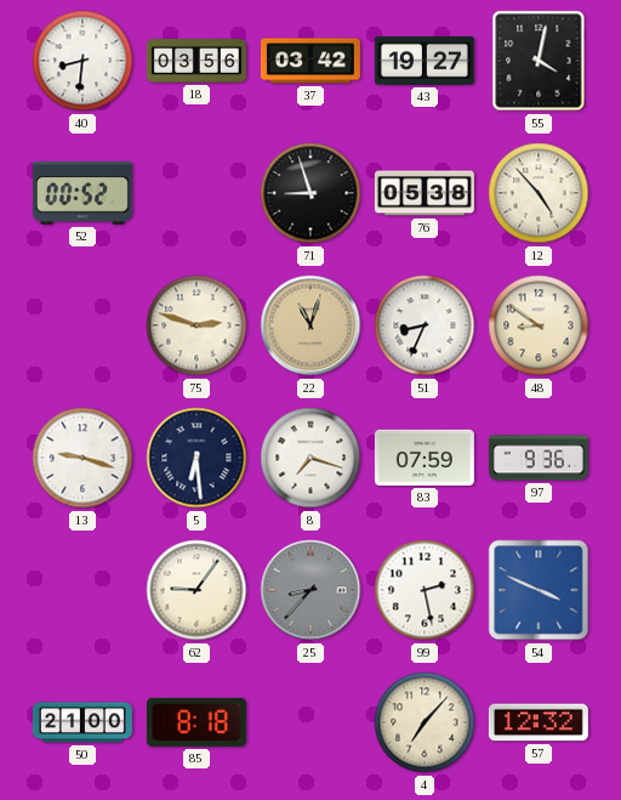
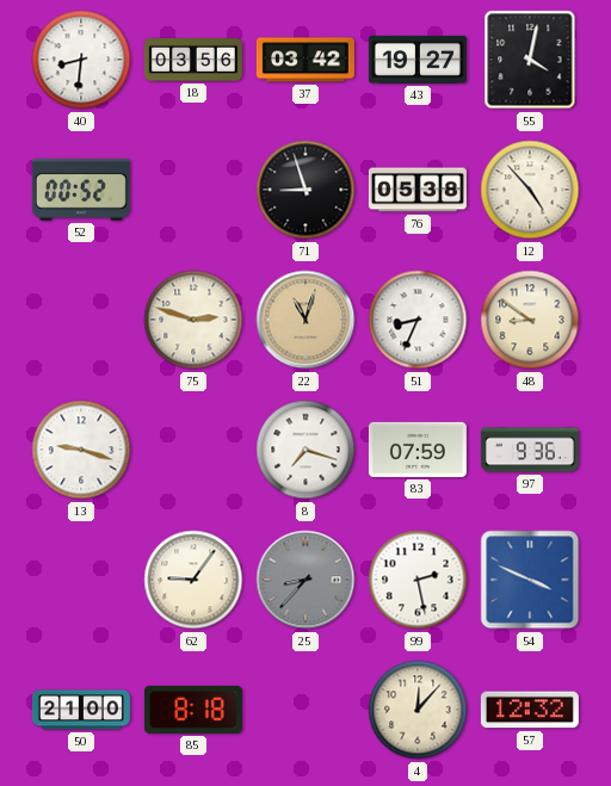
5: 6:29 -> none
4: 7:07 -> 12:07
